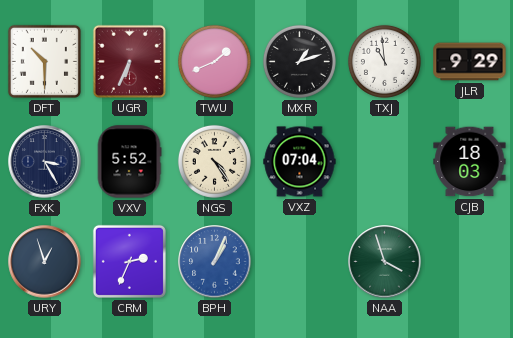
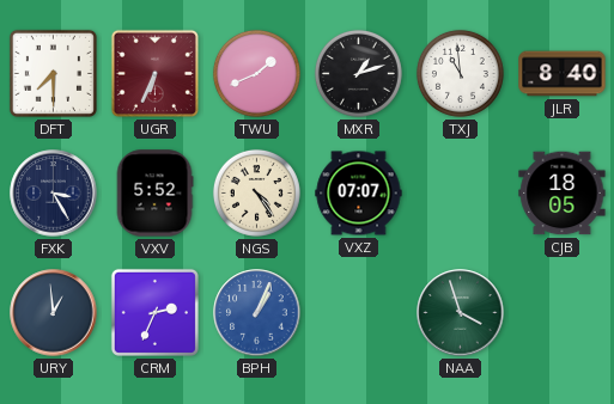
DFT: 10:30 -> 7:30
JLR: 9:29 -> 8:40
VXZ: 07:04 -> 07:07
CJB: 18:03 -> 18:05
URY: 12:57 -> 12:59
